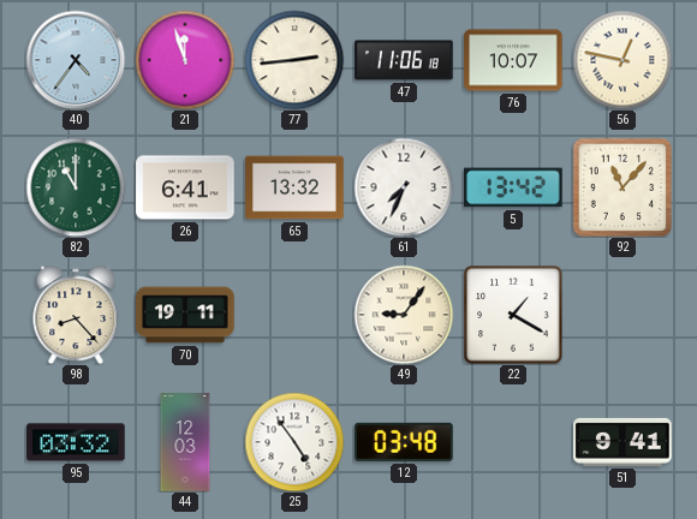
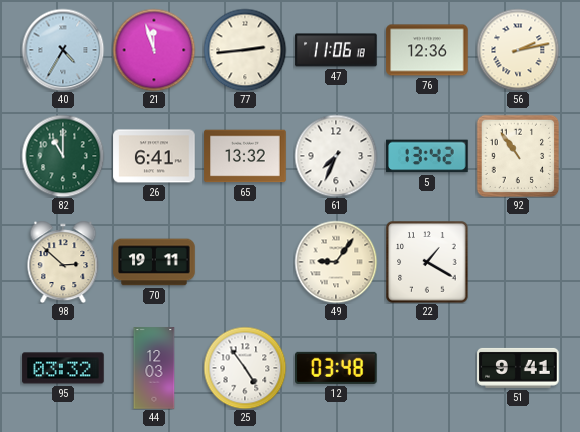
40: 4:36 -> 4:35
76: 10:07 -> 12:36
56: 12:47 -> 2:13
92: 11:07 -> 10:54
98: 8:23 -> 2:52
